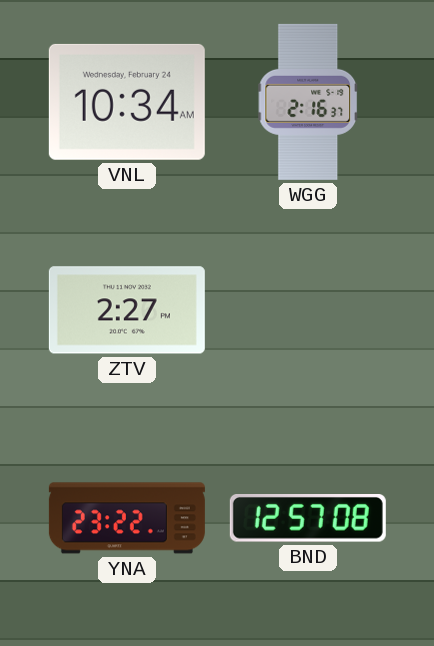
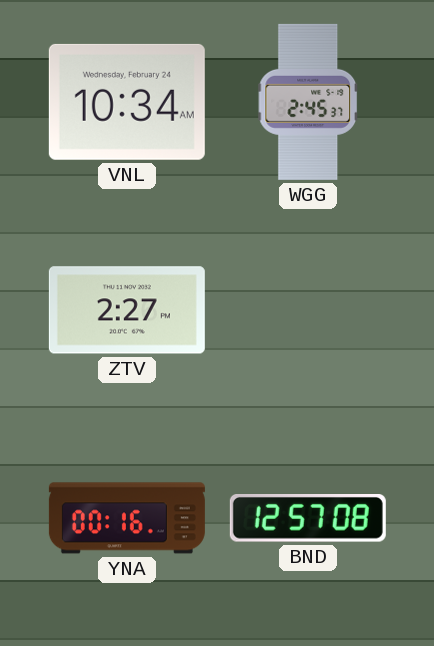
WGG: 2:16 -> 2:45
YNA: 23:22 -> 00:16
